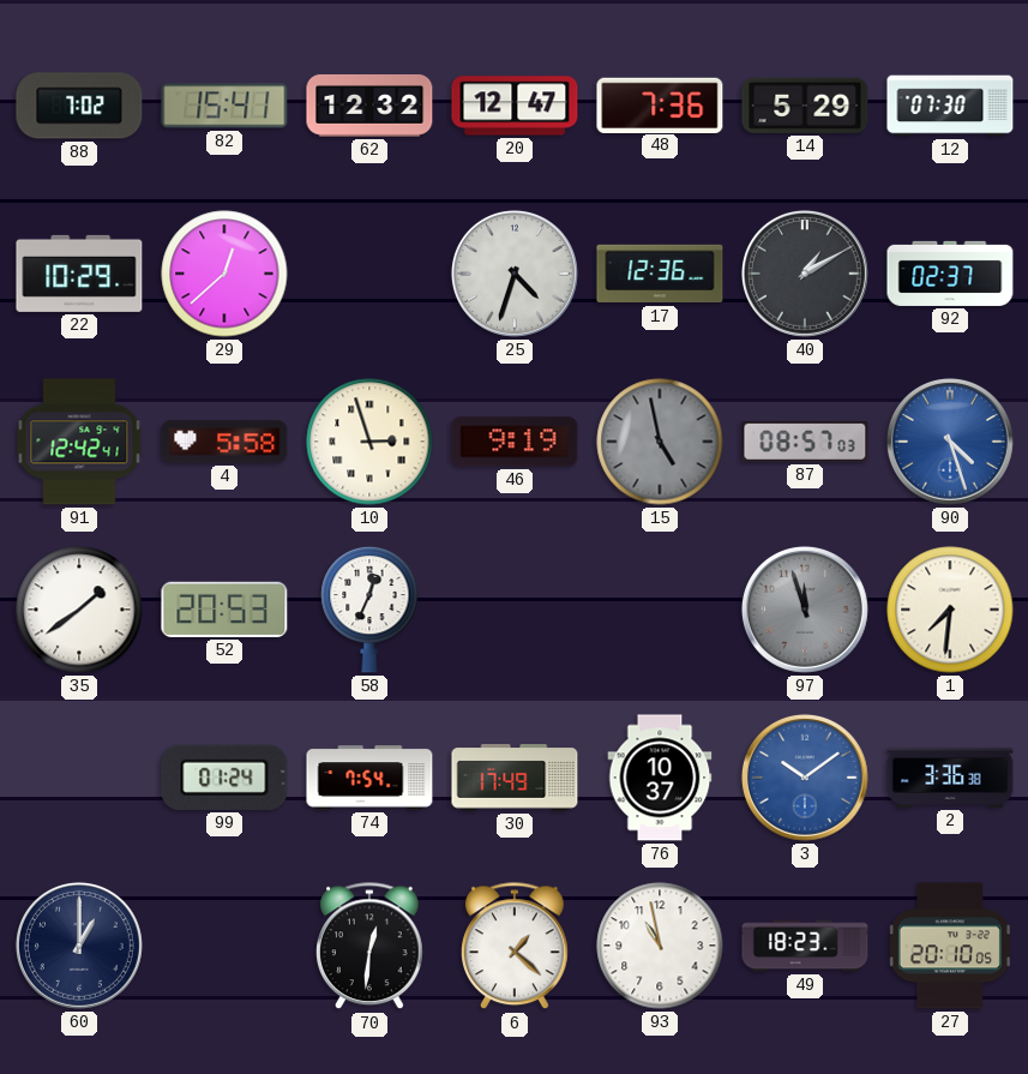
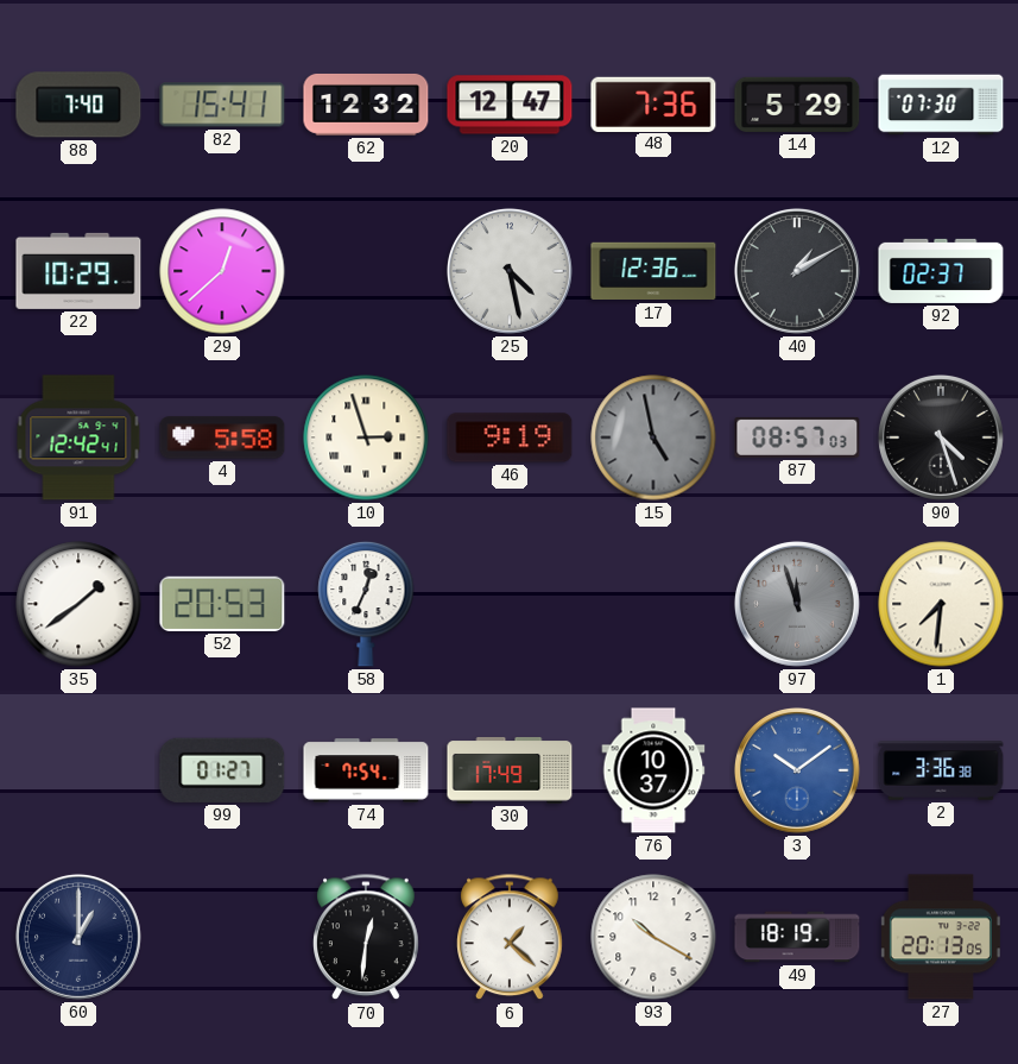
88: 7:02 -> 7:40
25: 4:33 -> 4:28
90 dial: blue -> black
99: 01:24 -> 01:27
93: 10:58 -> 10:20
49: 18:23 -> 18:19
27: 20:10 -> 20:13
